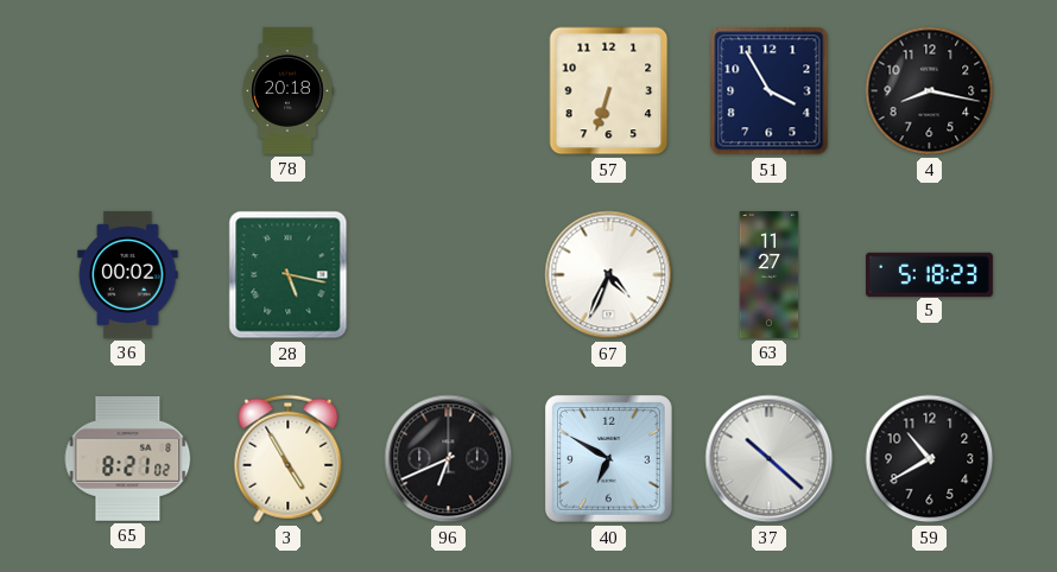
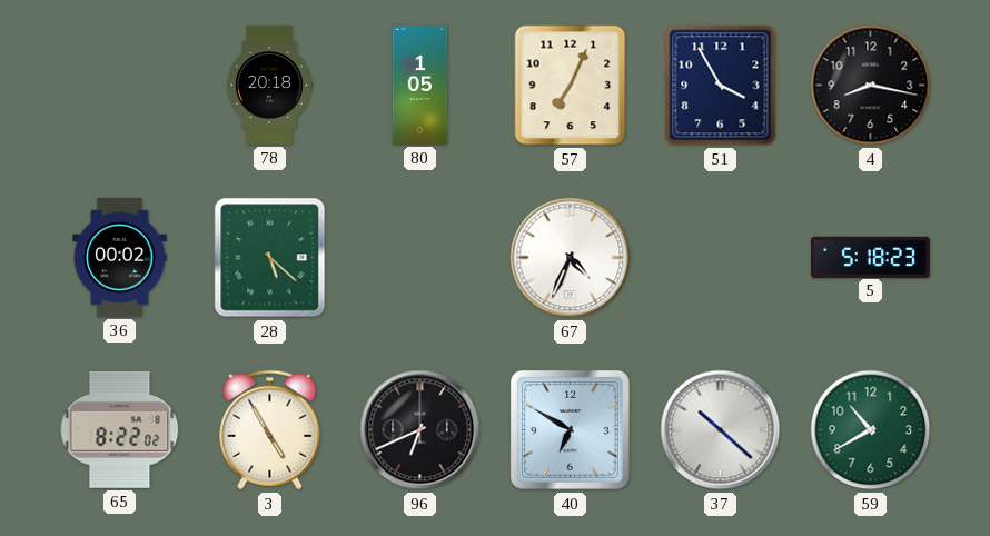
80: none -> 1:05
57: 6:33 -> 7:04
28: 5:17 -> 5:22
63: 11:27 -> none
65: 8:21 -> 8:22
59 dial: black -> green
